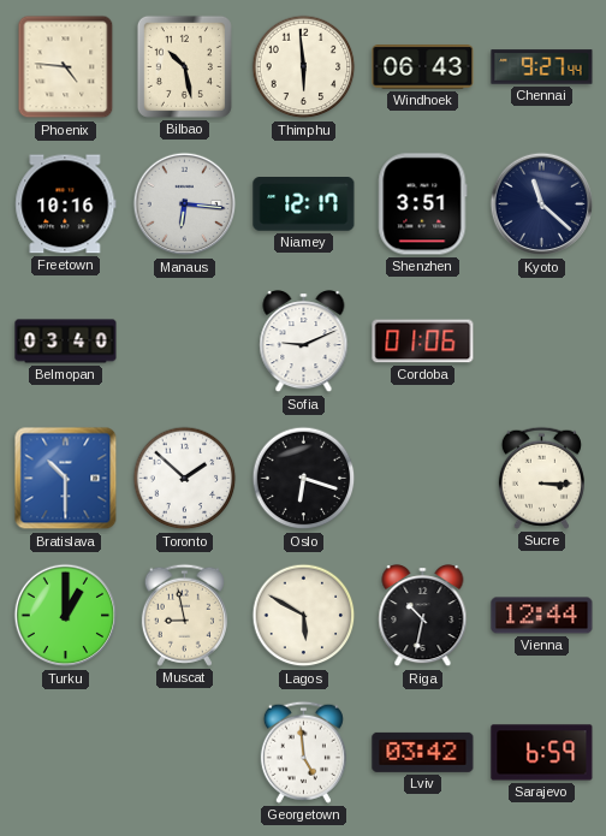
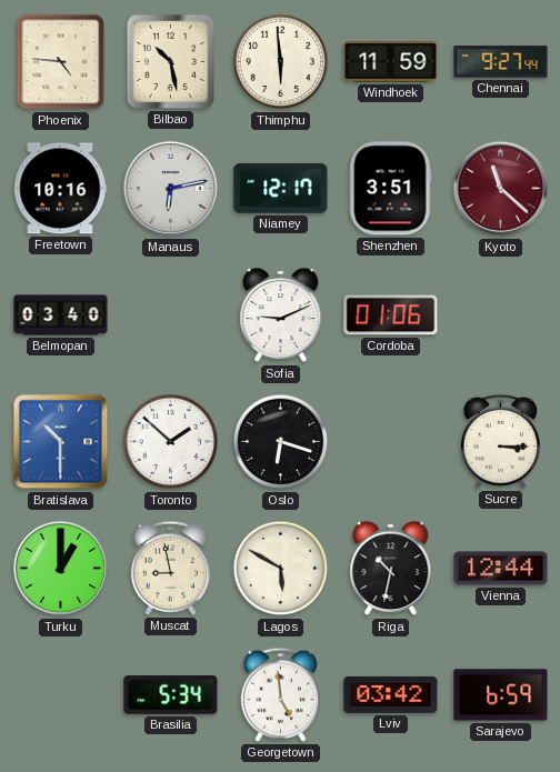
Windhoek: 06:43 -> 11:59
Manaus: 6:16 -> 6:13
Kyoto dial: navy -> burgundy
Brasilia: none -> 5:34
